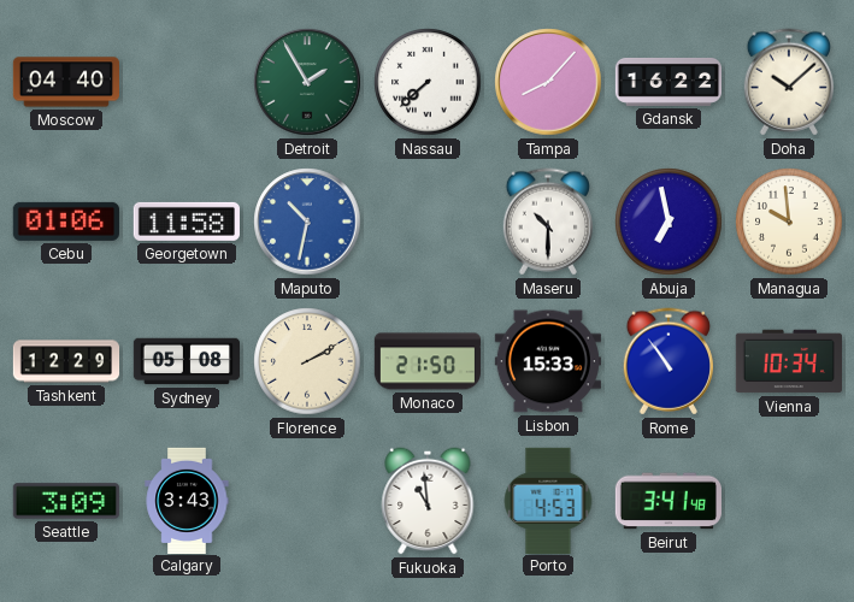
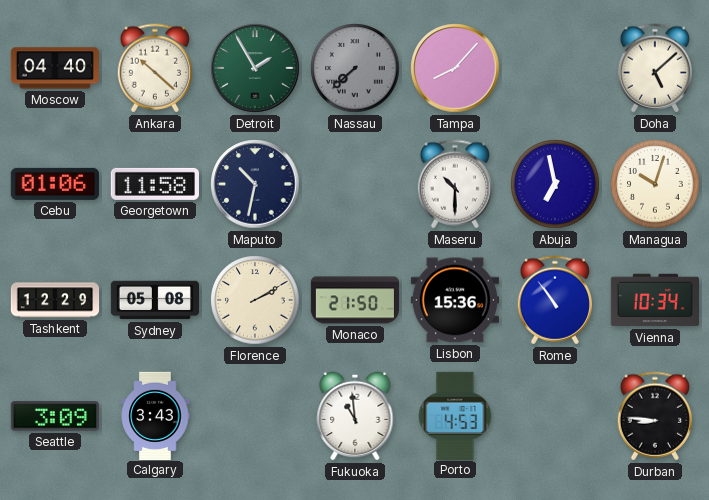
Ankara: none -> 10:22
Nassau dial: white -> grey
Gdansk: 16:22 -> none
Doha: 10:08 -> 5:08
Maputo dial: blue -> navy
Managua: 9:59 -> 10:03
Lisbon: 15:33 -> 15:36
Beirut: 3:41 -> none
Durban: none -> 8:46
